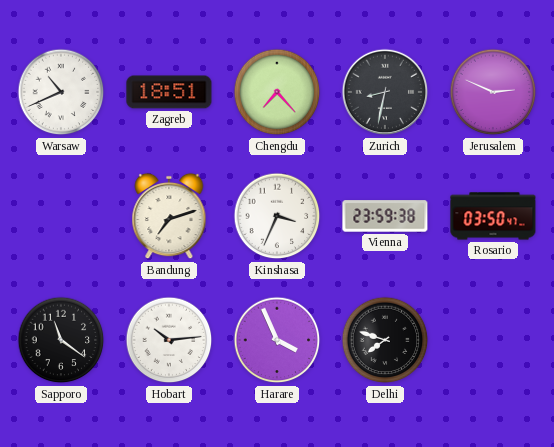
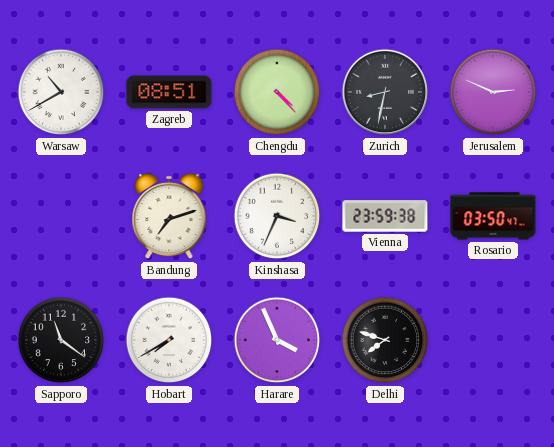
Warsaw: 10:41 -> 10:40
Zagreb: 18:51 -> 08:51
Chengdu: 7:23 -> 4:23
Hobart: 10:14 -> 7:40
